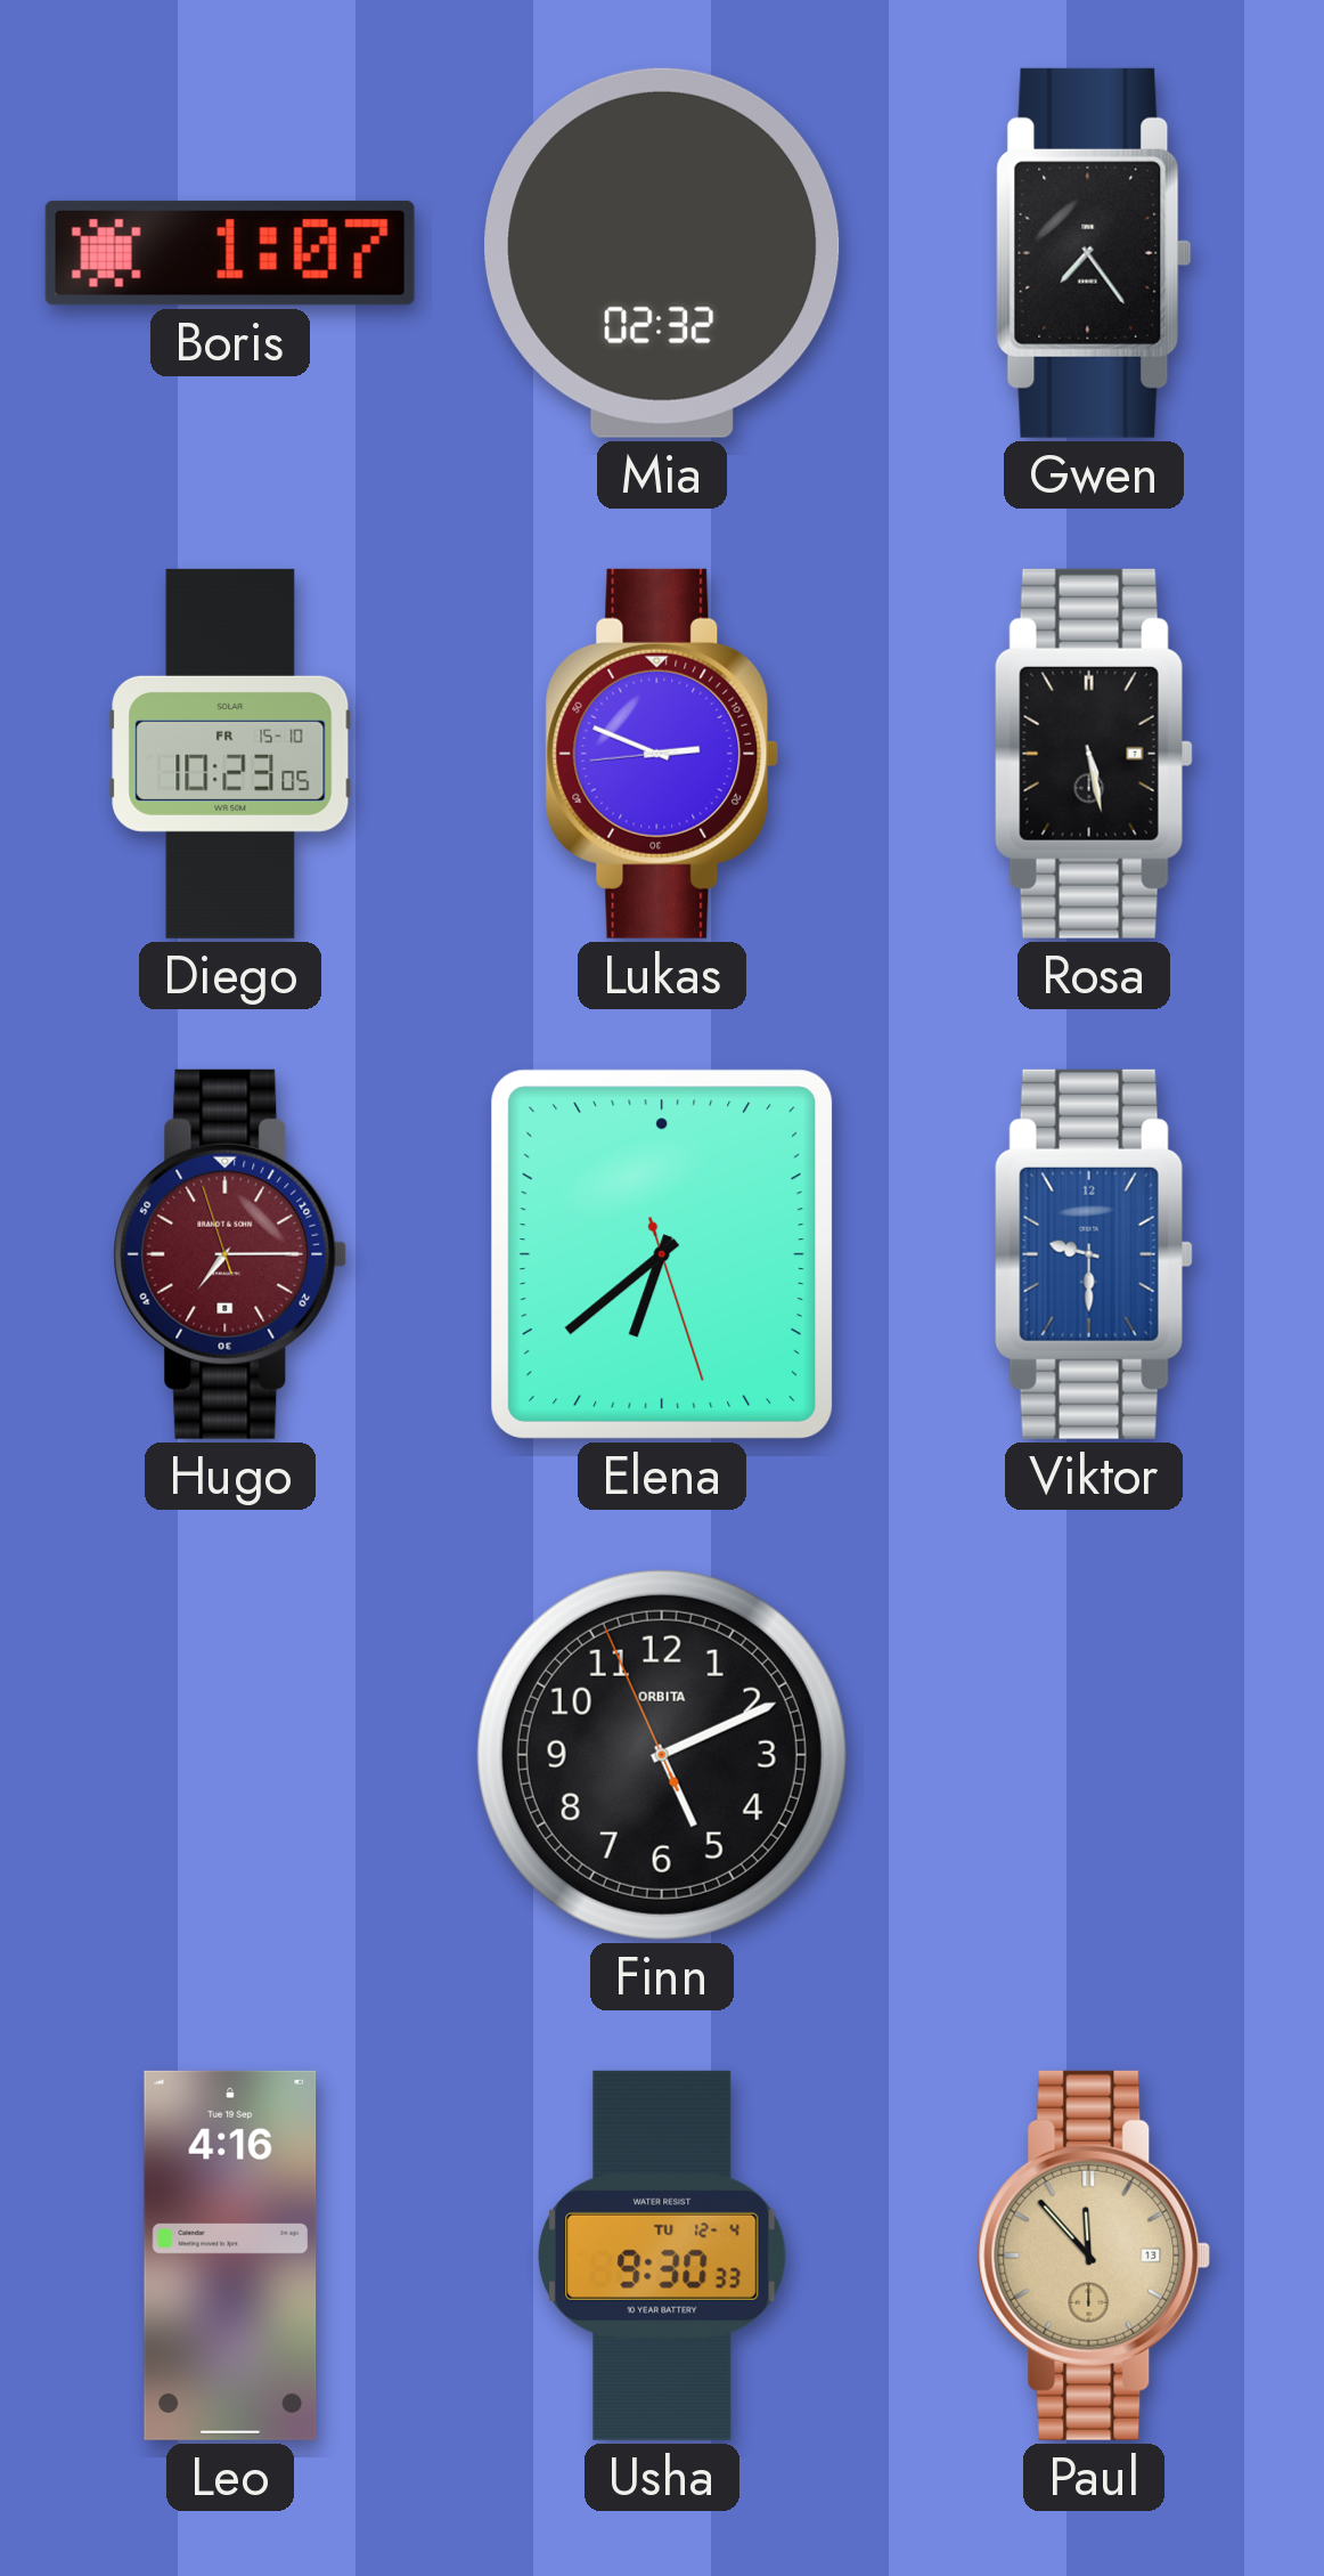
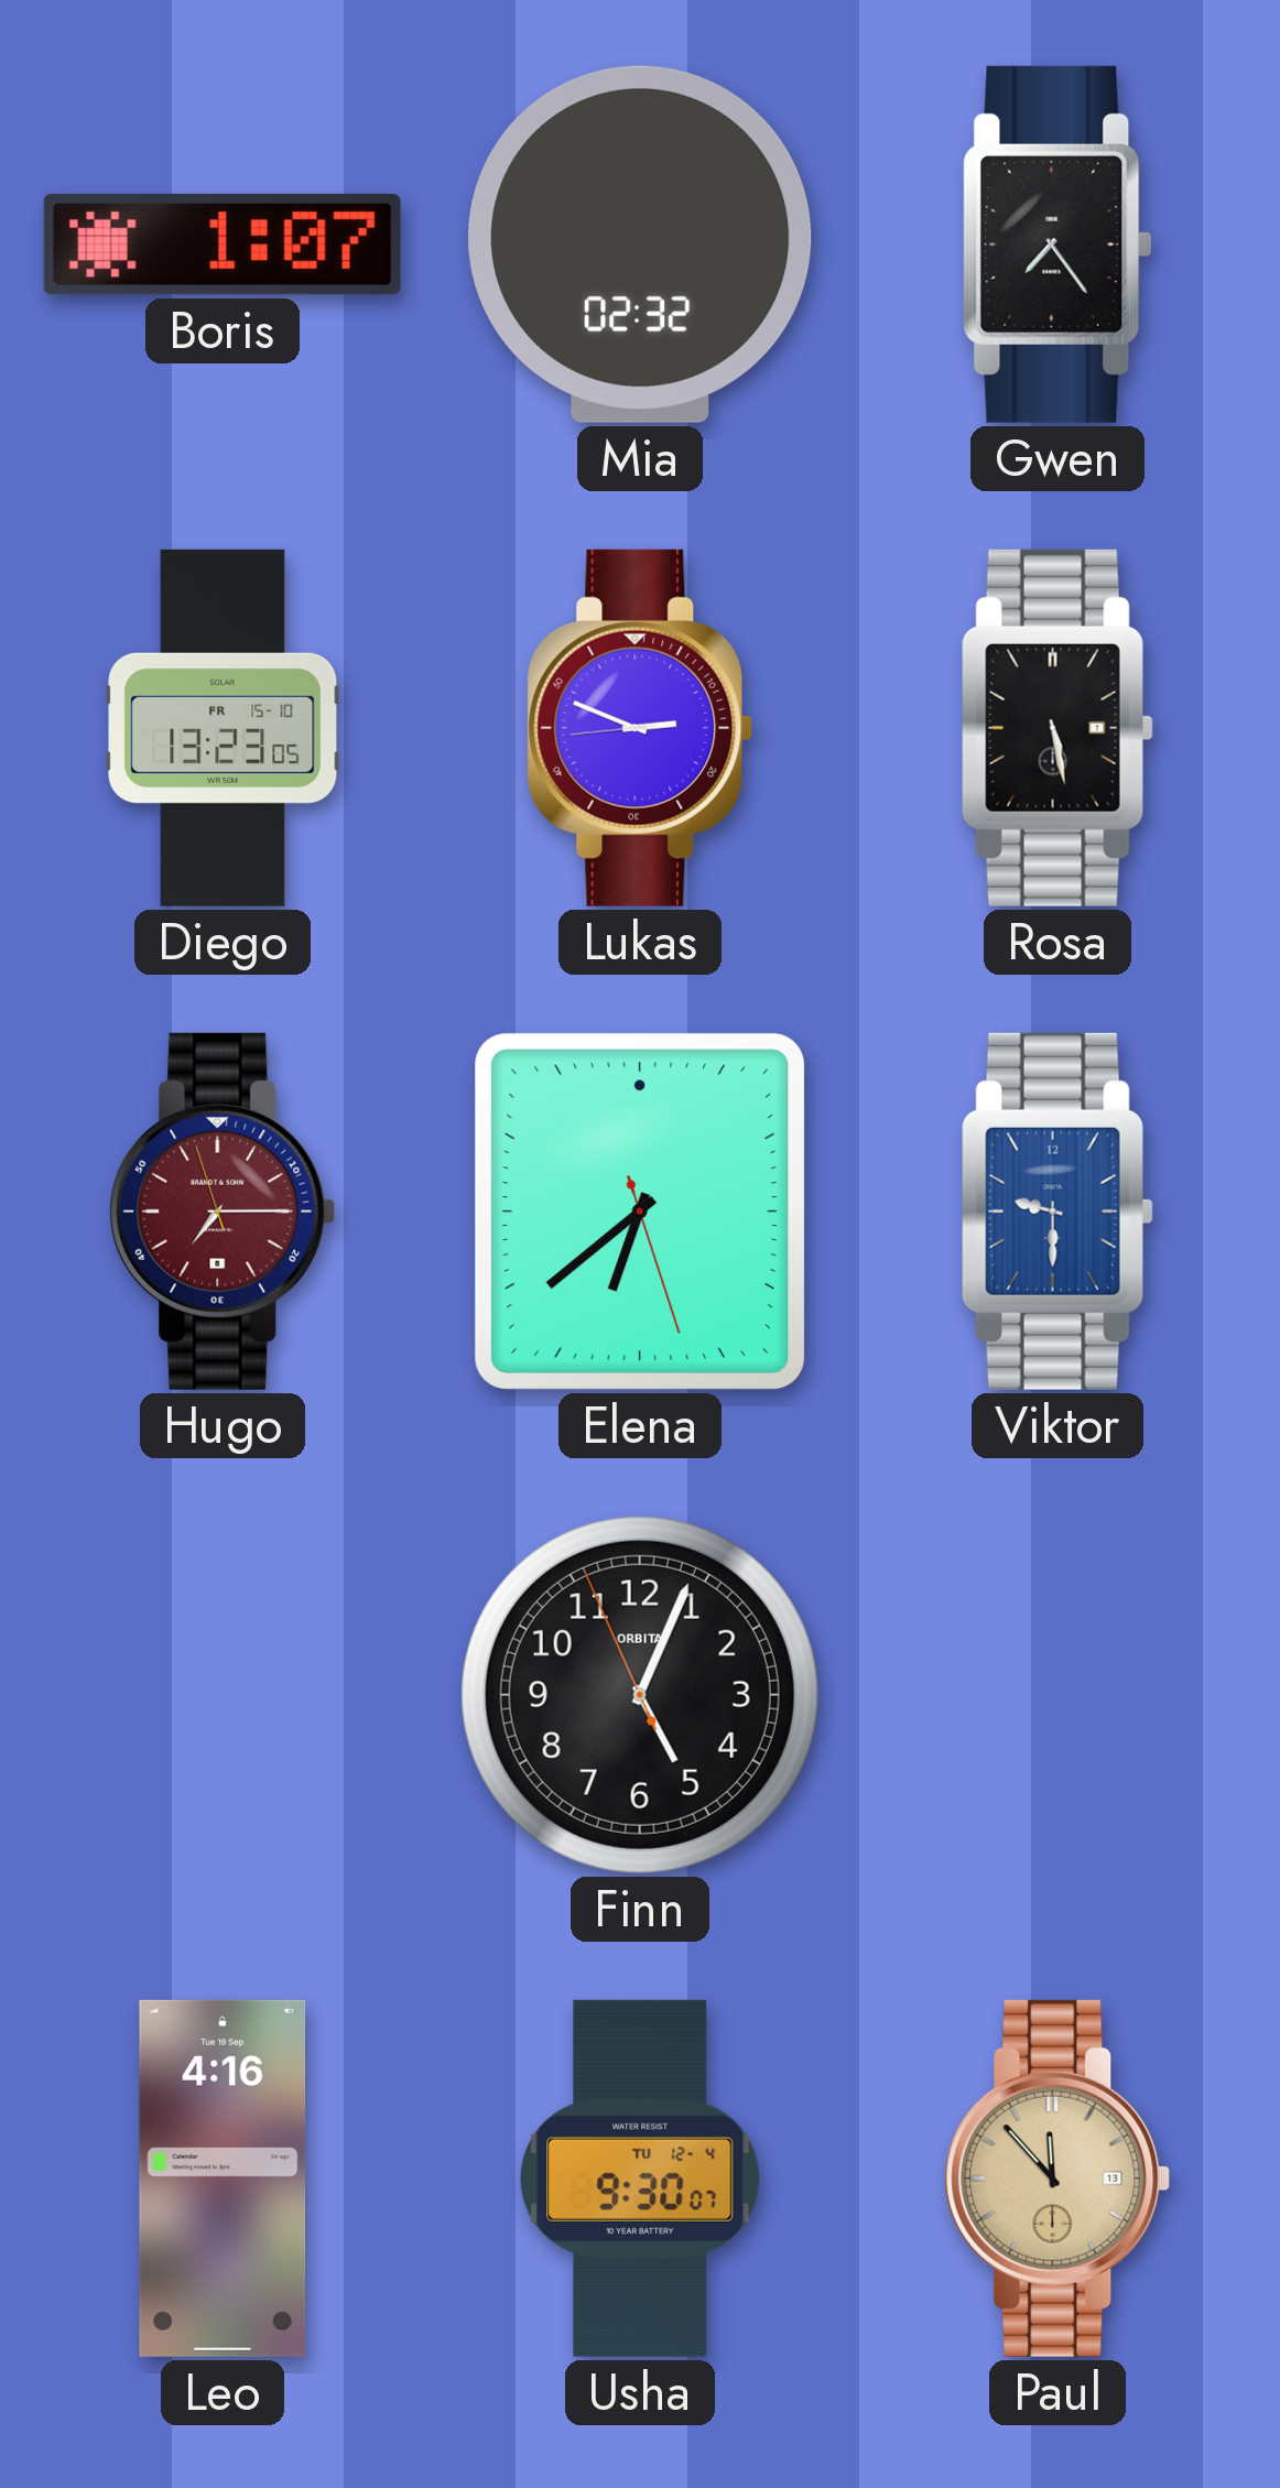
Diego: 10:23 -> 13:23
Finn: 5:10 -> 5:03
Usha: 9:30:33 -> 9:30:07
